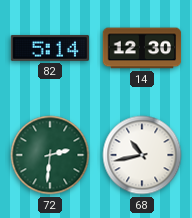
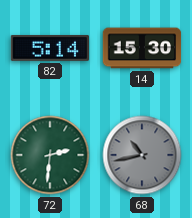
14: 12:30 -> 15:30
68 dial: white -> grey
